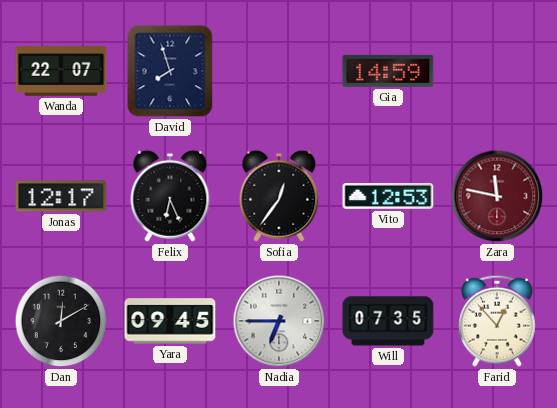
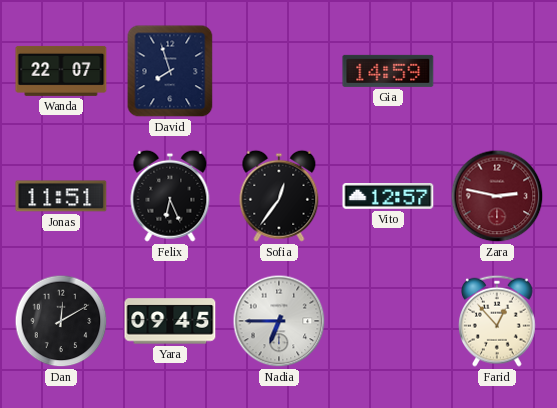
Jonas: 12:17 -> 11:51
Vito: 12:53 -> 12:57
Zara: 11:47 -> 2:47
Will: 07:35 -> none
